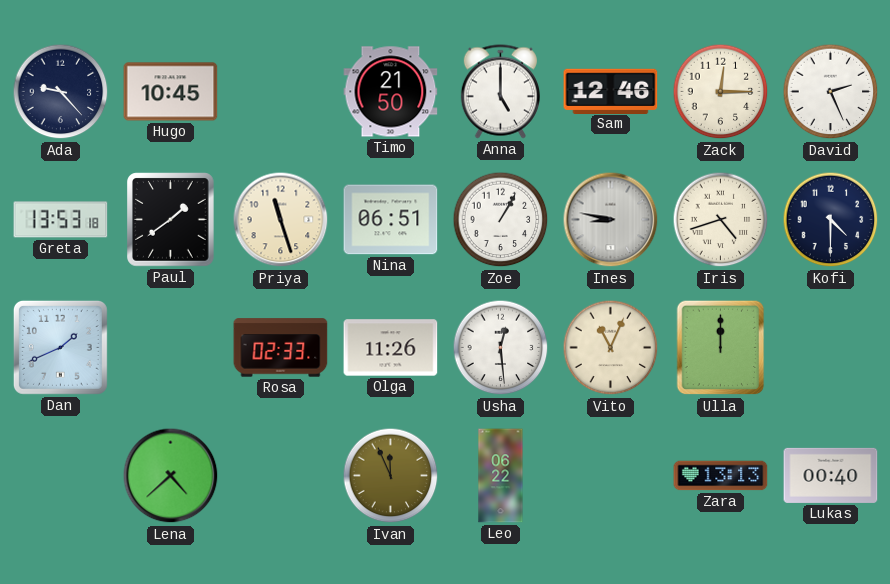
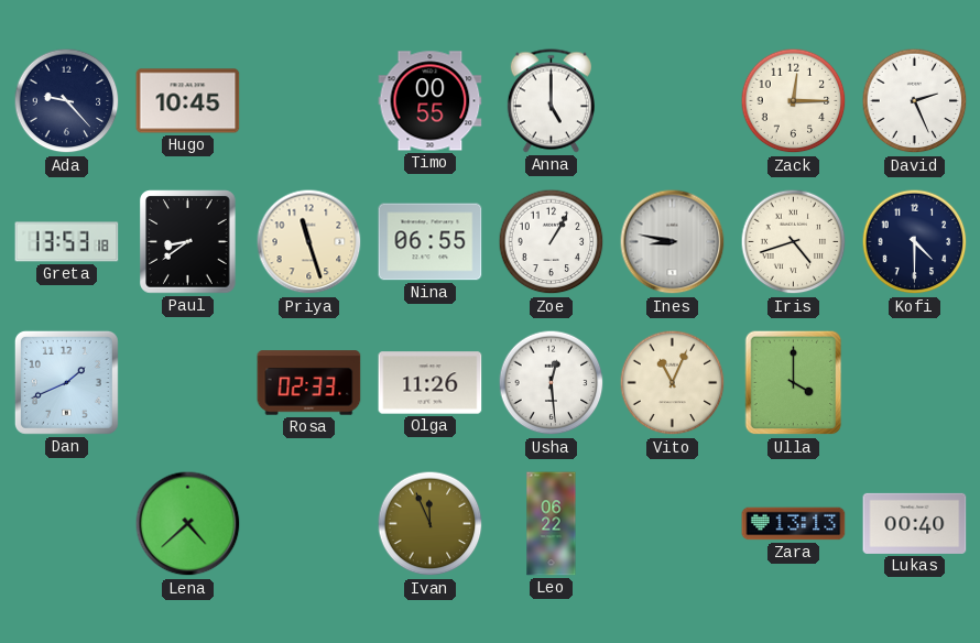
Timo: 21:50 -> 00:55
Sam: 12:46 -> none
Paul: 1:39 -> 8:39
Nina: 06:51 -> 06:55
Ulla: 12:00 -> 4:00
